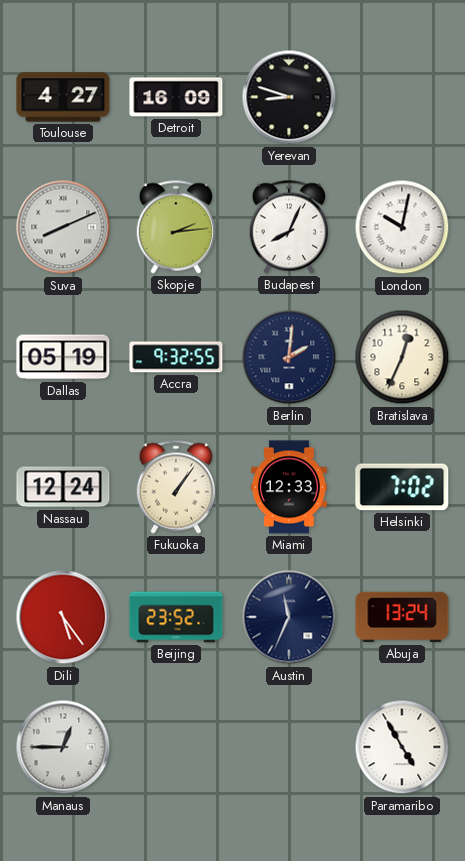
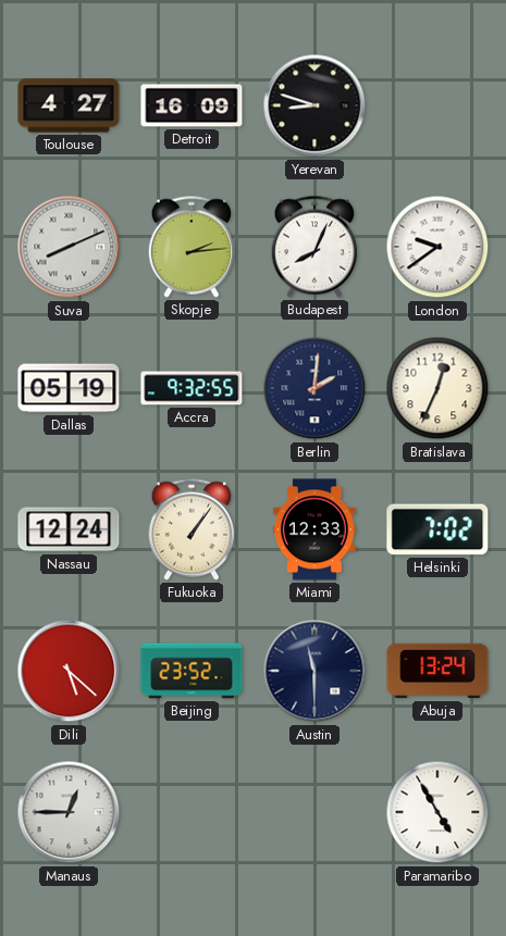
London: 10:02 -> 9:39
Dili: 5:24 -> 5:22
Austin: 11:34 -> 11:30
